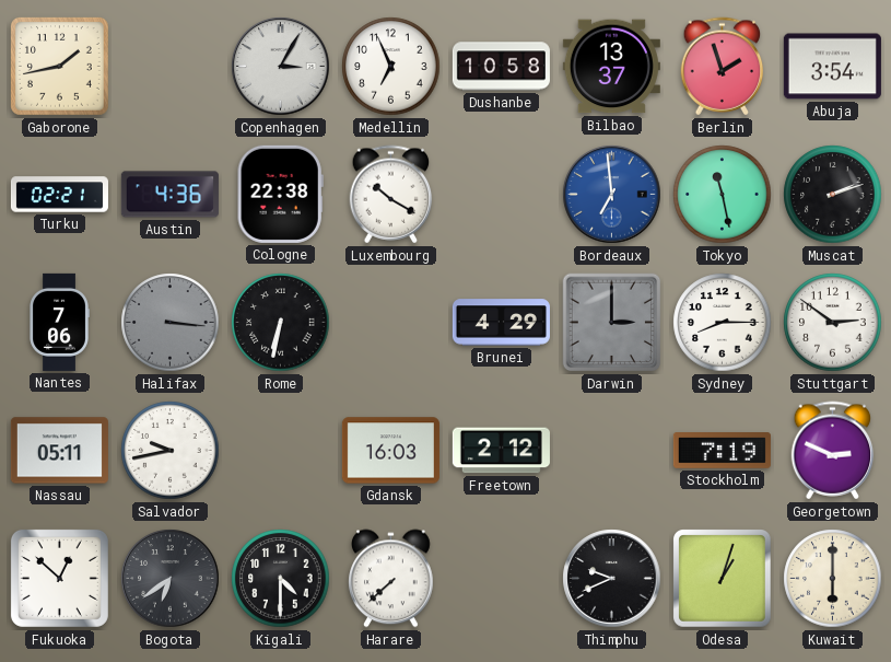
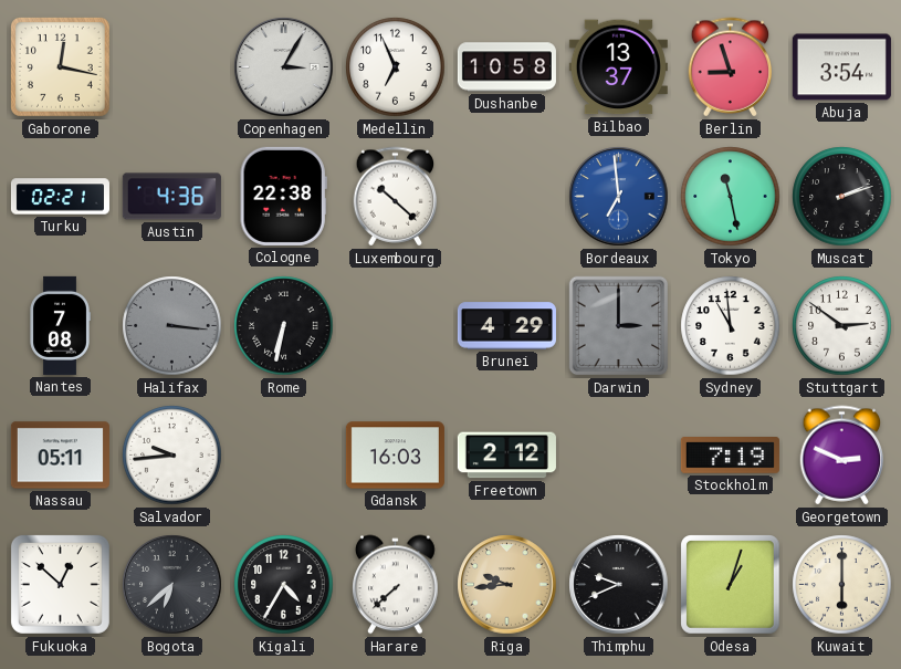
Gaborone: 1:43 -> 12:17
Berlin: 1:57 -> 8:57
Luxembourg: 10:20 -> 10:22
Nantes: 7:06 -> 7:08
Sydney: 8:15 -> 10:59
Salvador: 9:43 -> 9:44
Bogota: 6:39 -> 6:38
Kigali: 4:30 -> 4:35
Riga: none -> 9:44
